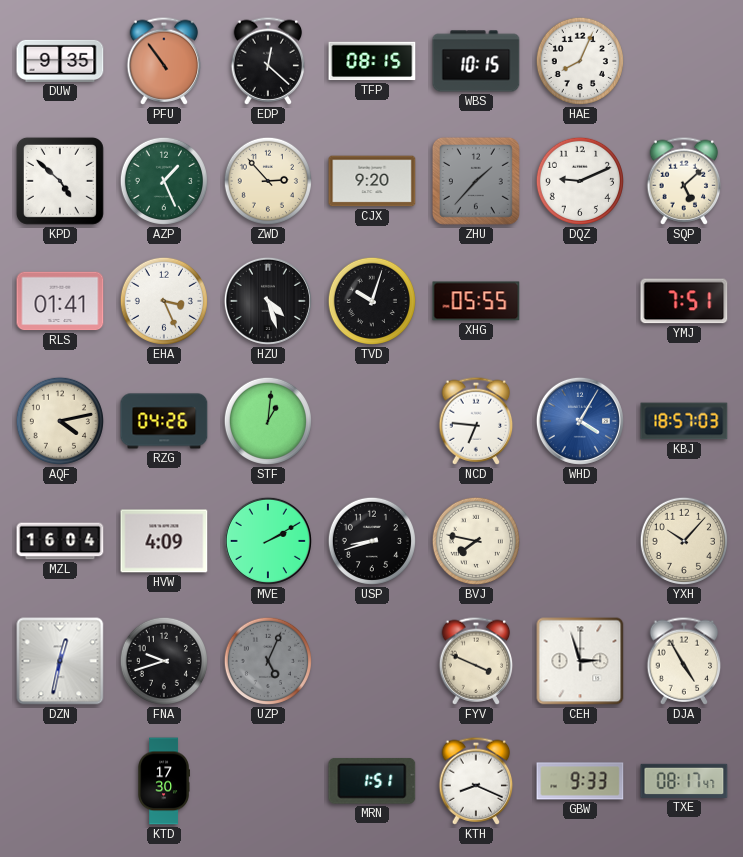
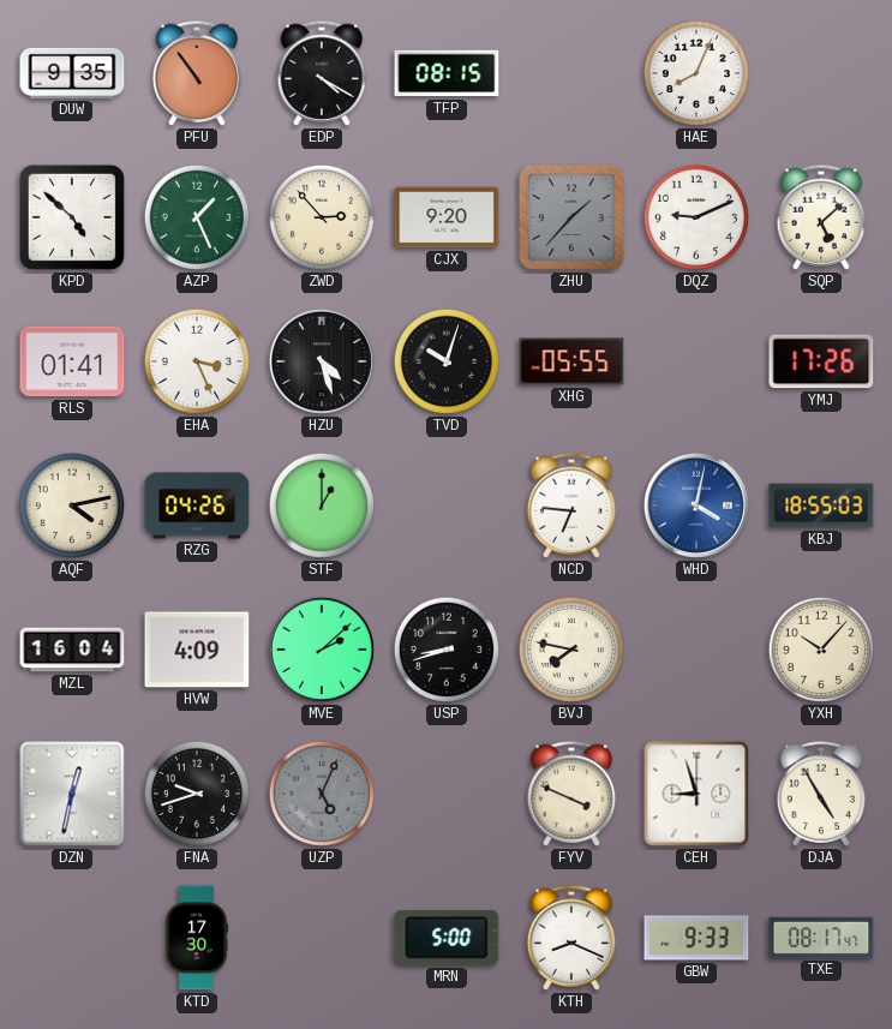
EDP: 12:22 -> 4:20
WBS: 10:15 -> none
YMJ: 7:51 -> 17:26
STF: 1:01 -> 1:00
WHD: 4:05 -> 4:02
KBJ: 18:57 -> 18:55
MVE: 2:10 -> 2:08
CEH: 2:57 -> 8:57
MRN: 1:51 -> 5:00
